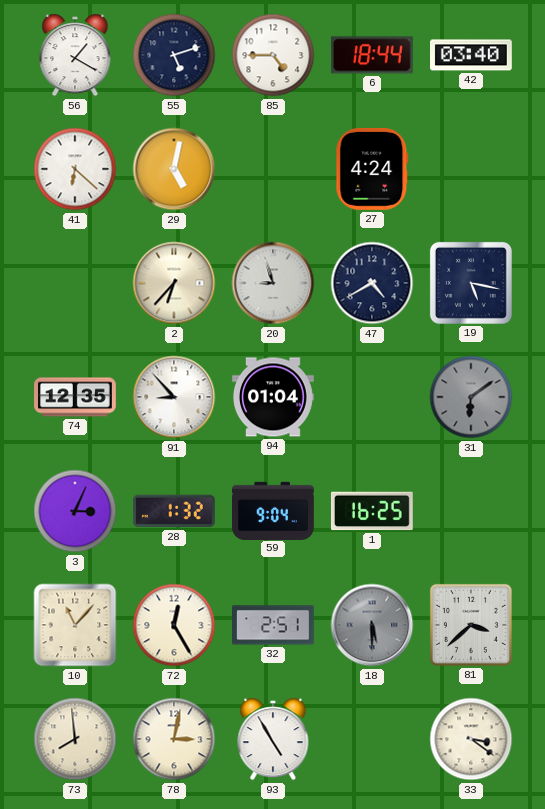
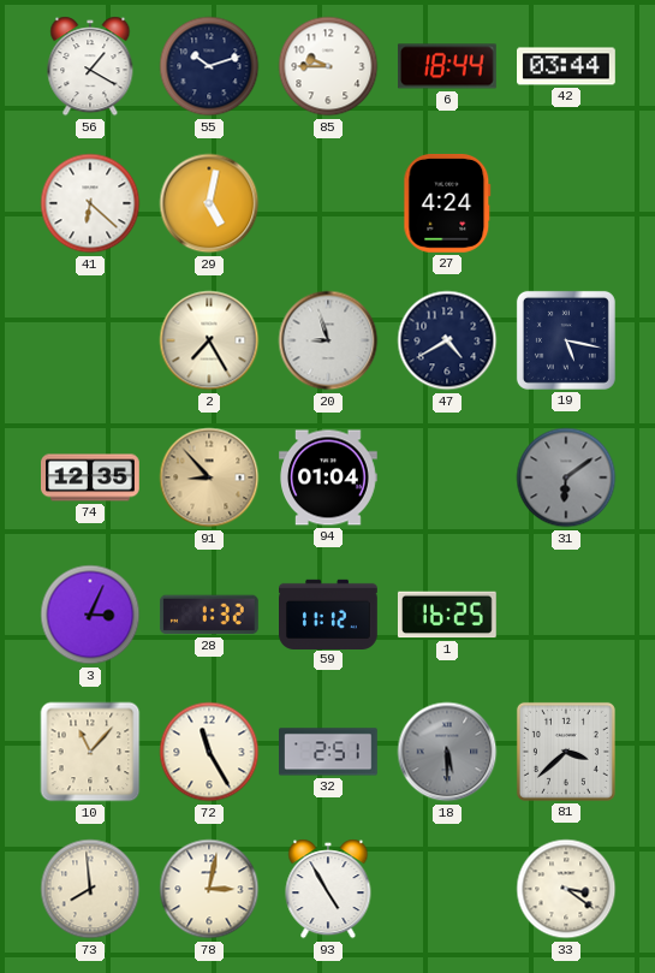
55: 5:12 -> 10:12
85: 4:45 -> 9:45
42: 03:40 -> 03:44
2: 6:37 -> 7:25
91 dial: white -> champagne
59: 9:04 -> 11:12
72: 12:25 -> 11:25
